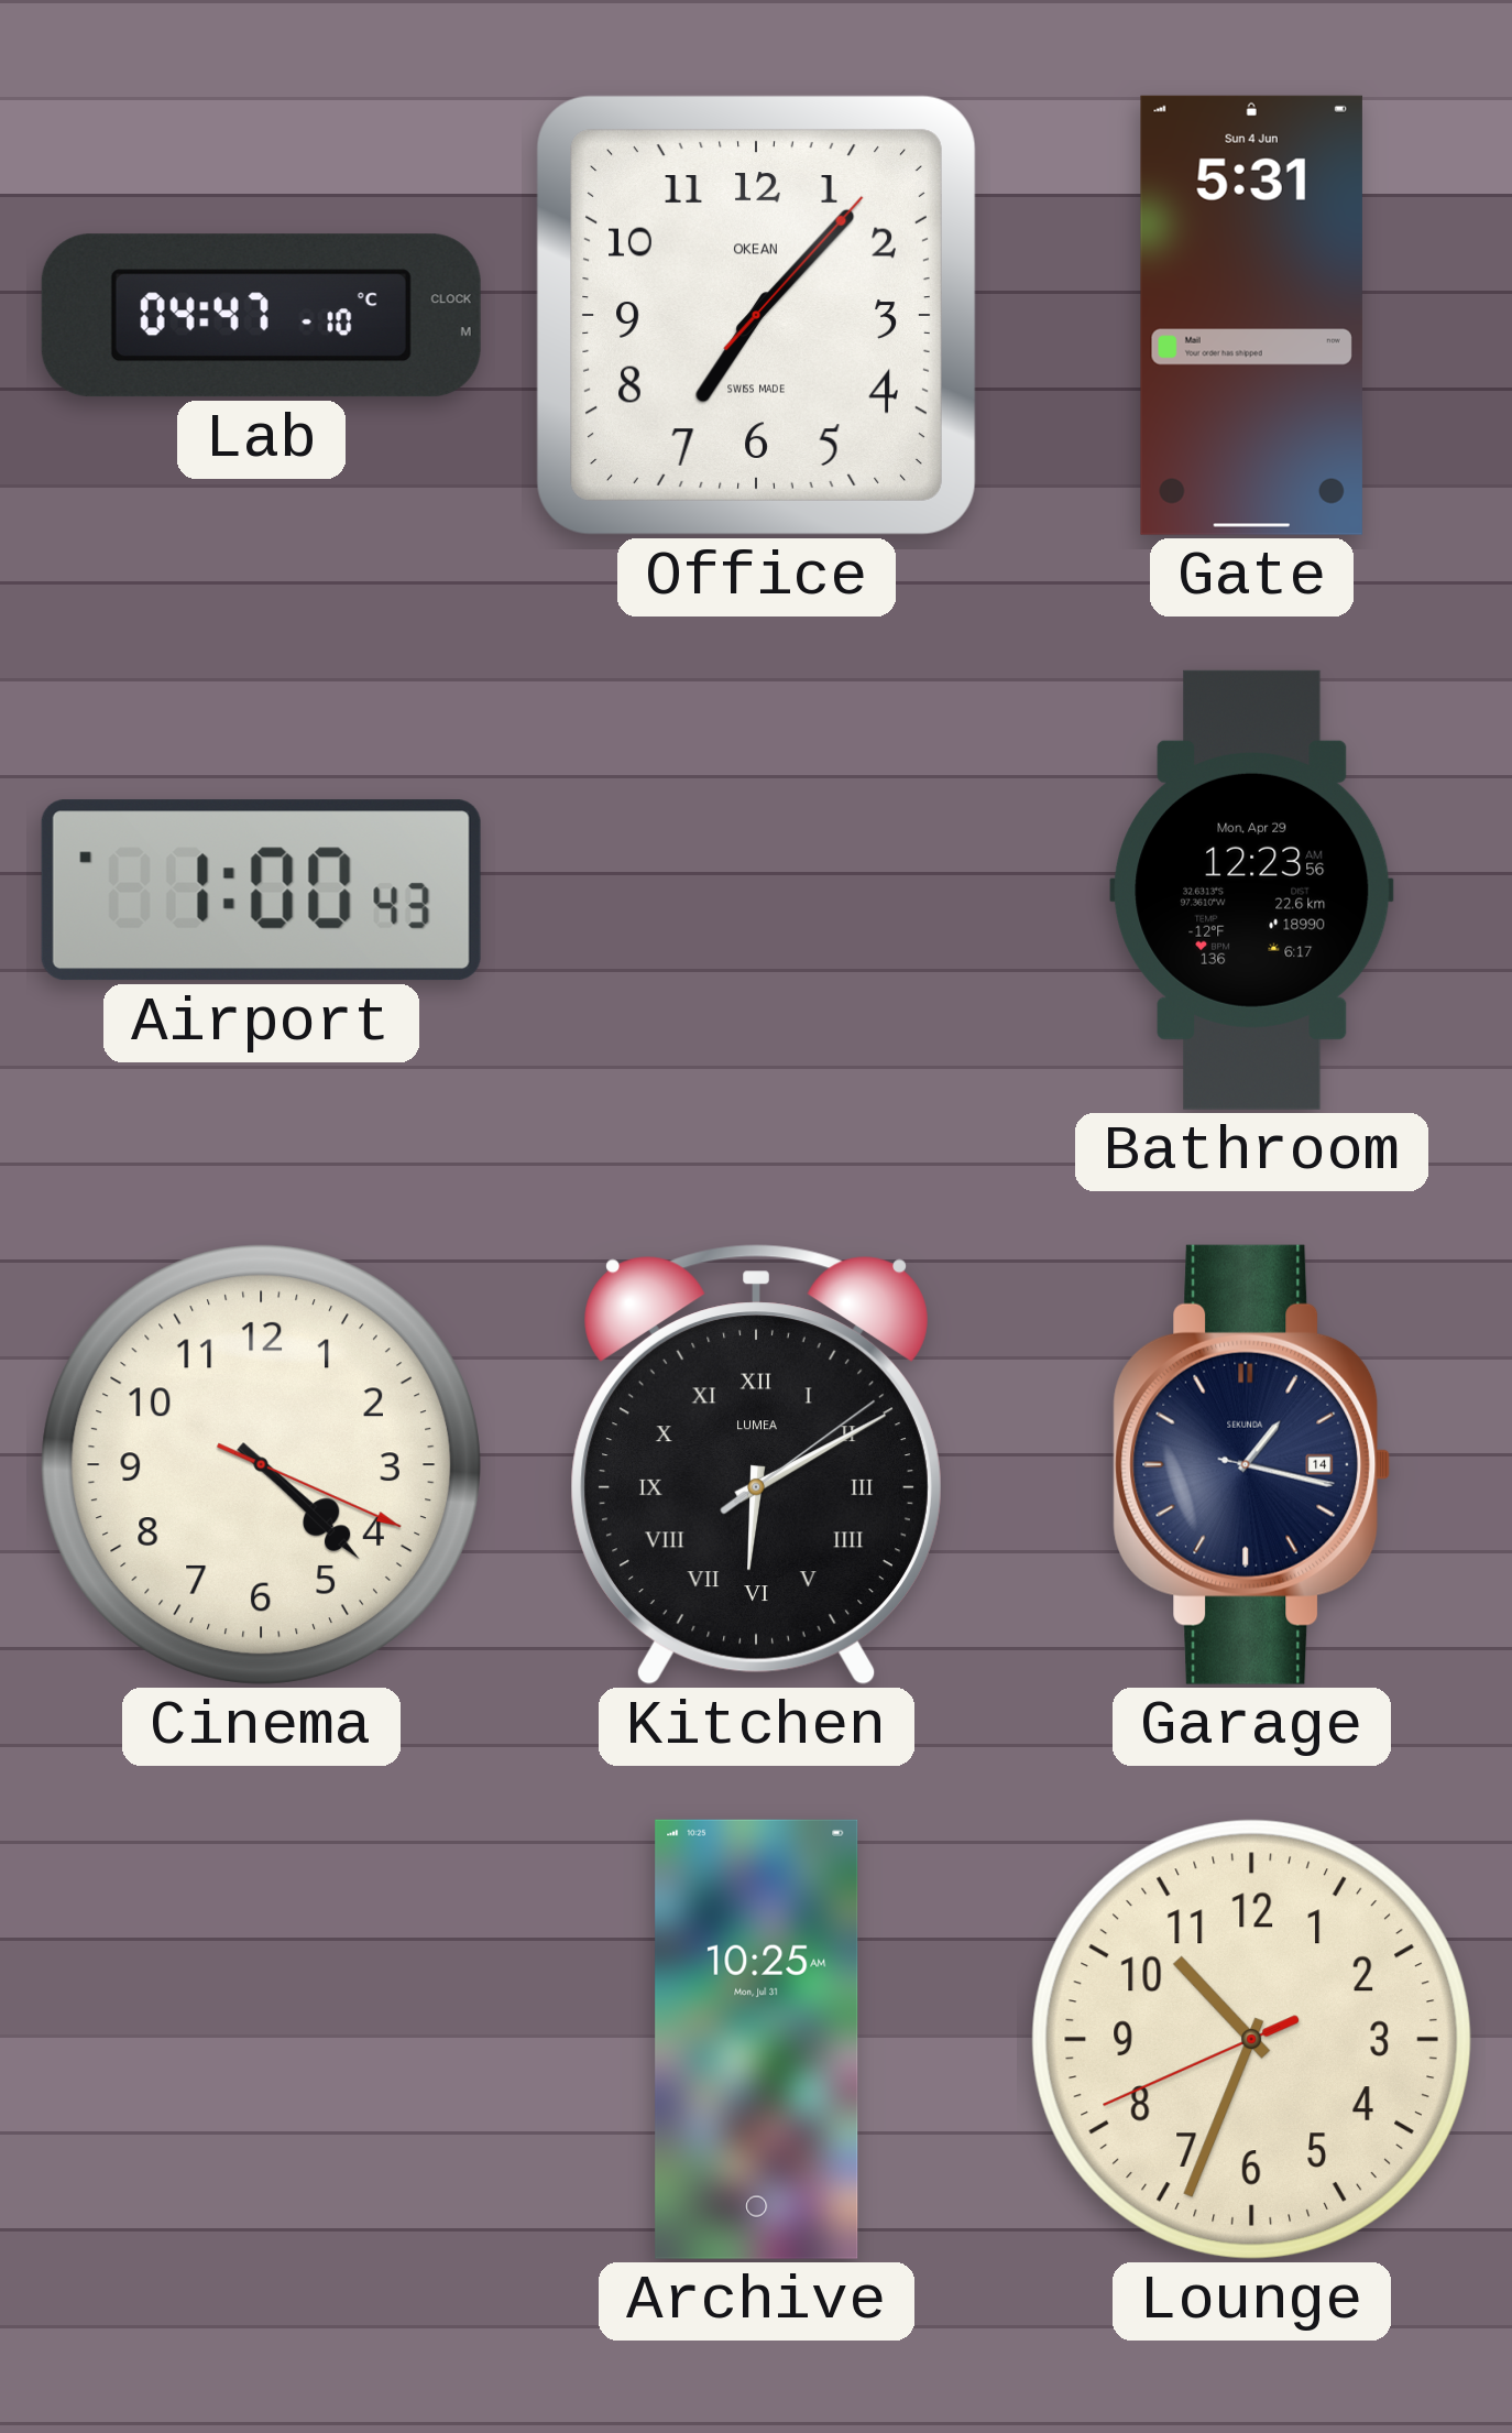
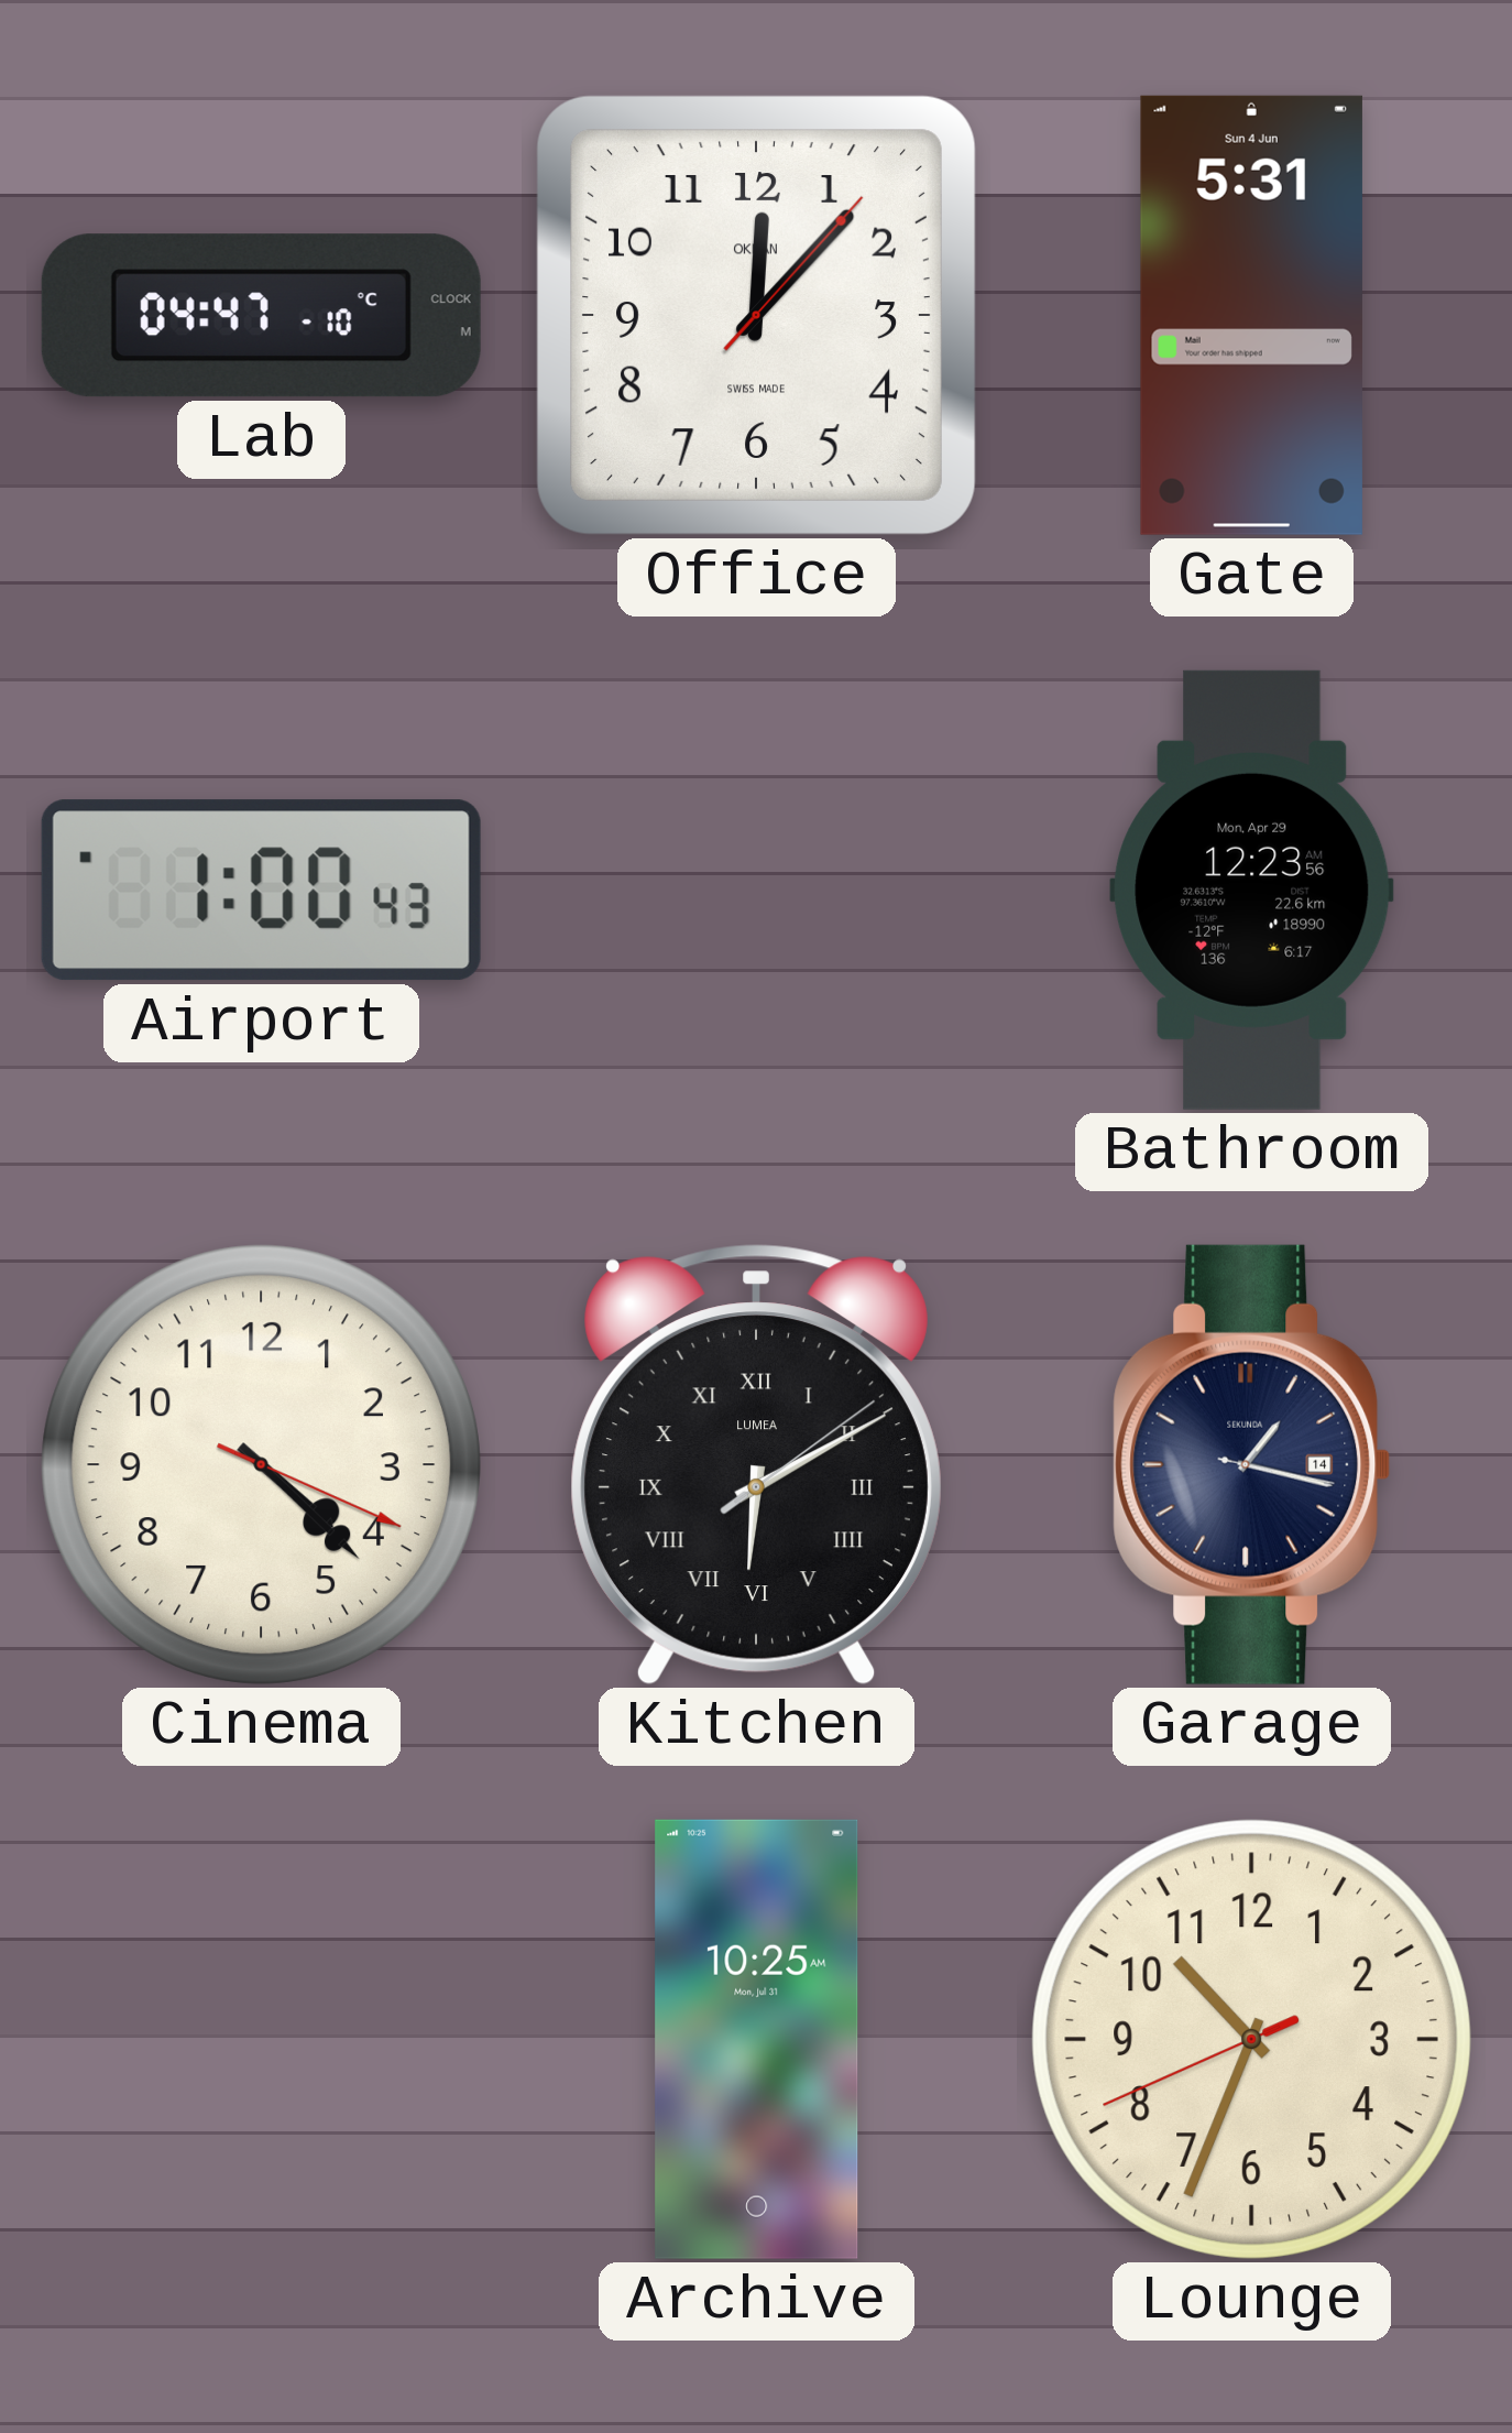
Office: 7:07 -> 12:07
